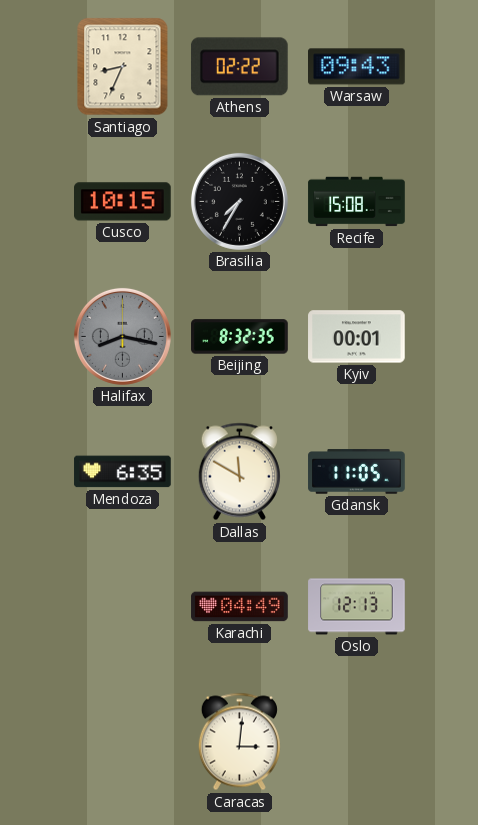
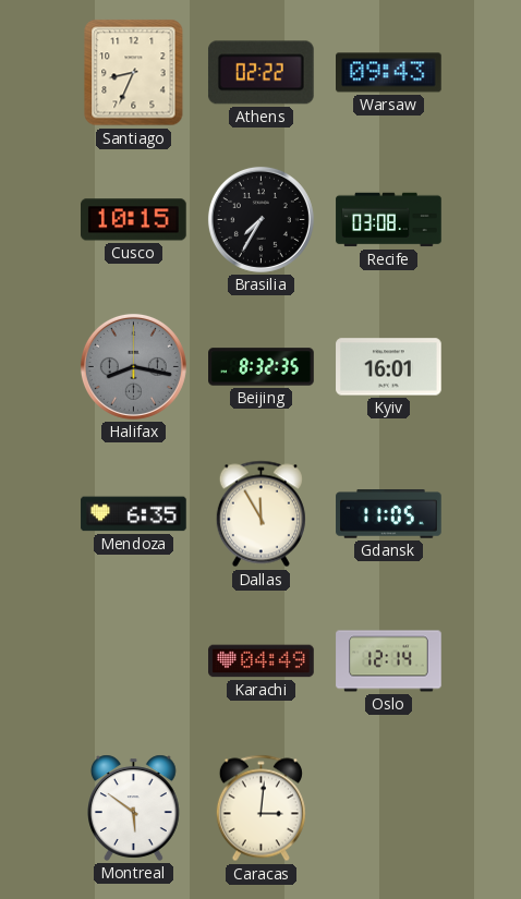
Recife: 15:08 -> 03:08
Kyiv: 00:01 -> 16:01
Dallas: 11:50 -> 11:55
Oslo: 12:13 -> 12:14
Montreal: none -> 5:51
